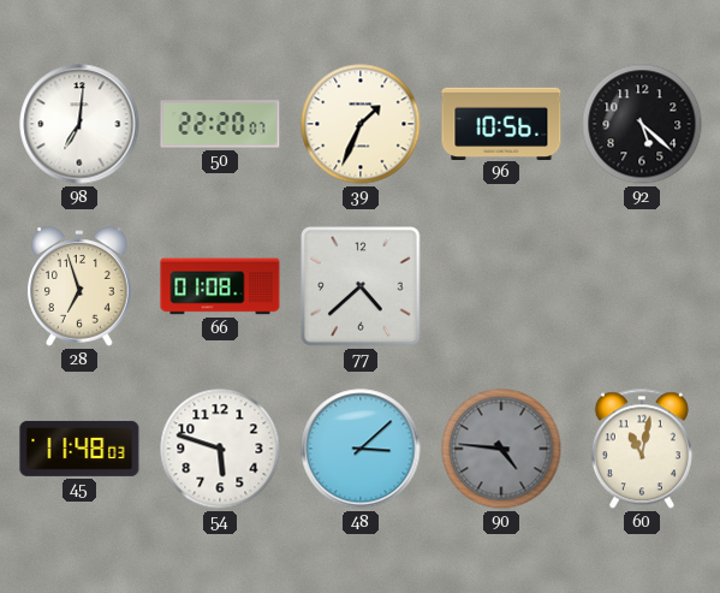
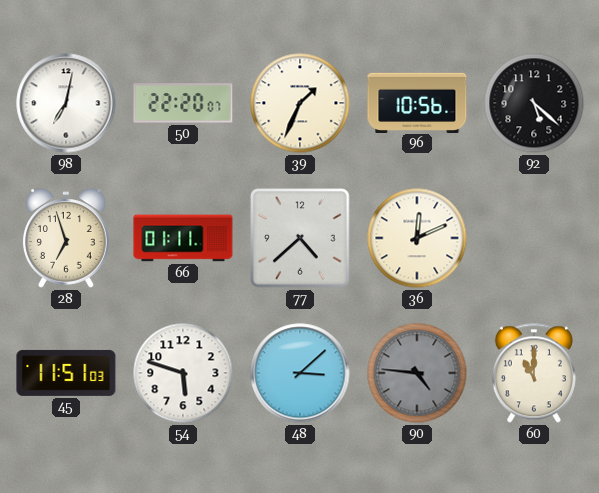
98: 7:01 -> 7:02
66: 01:08 -> 01:11
36: none -> 12:11
45: 11:48 -> 11:51
60: 11:02 -> 11:00
